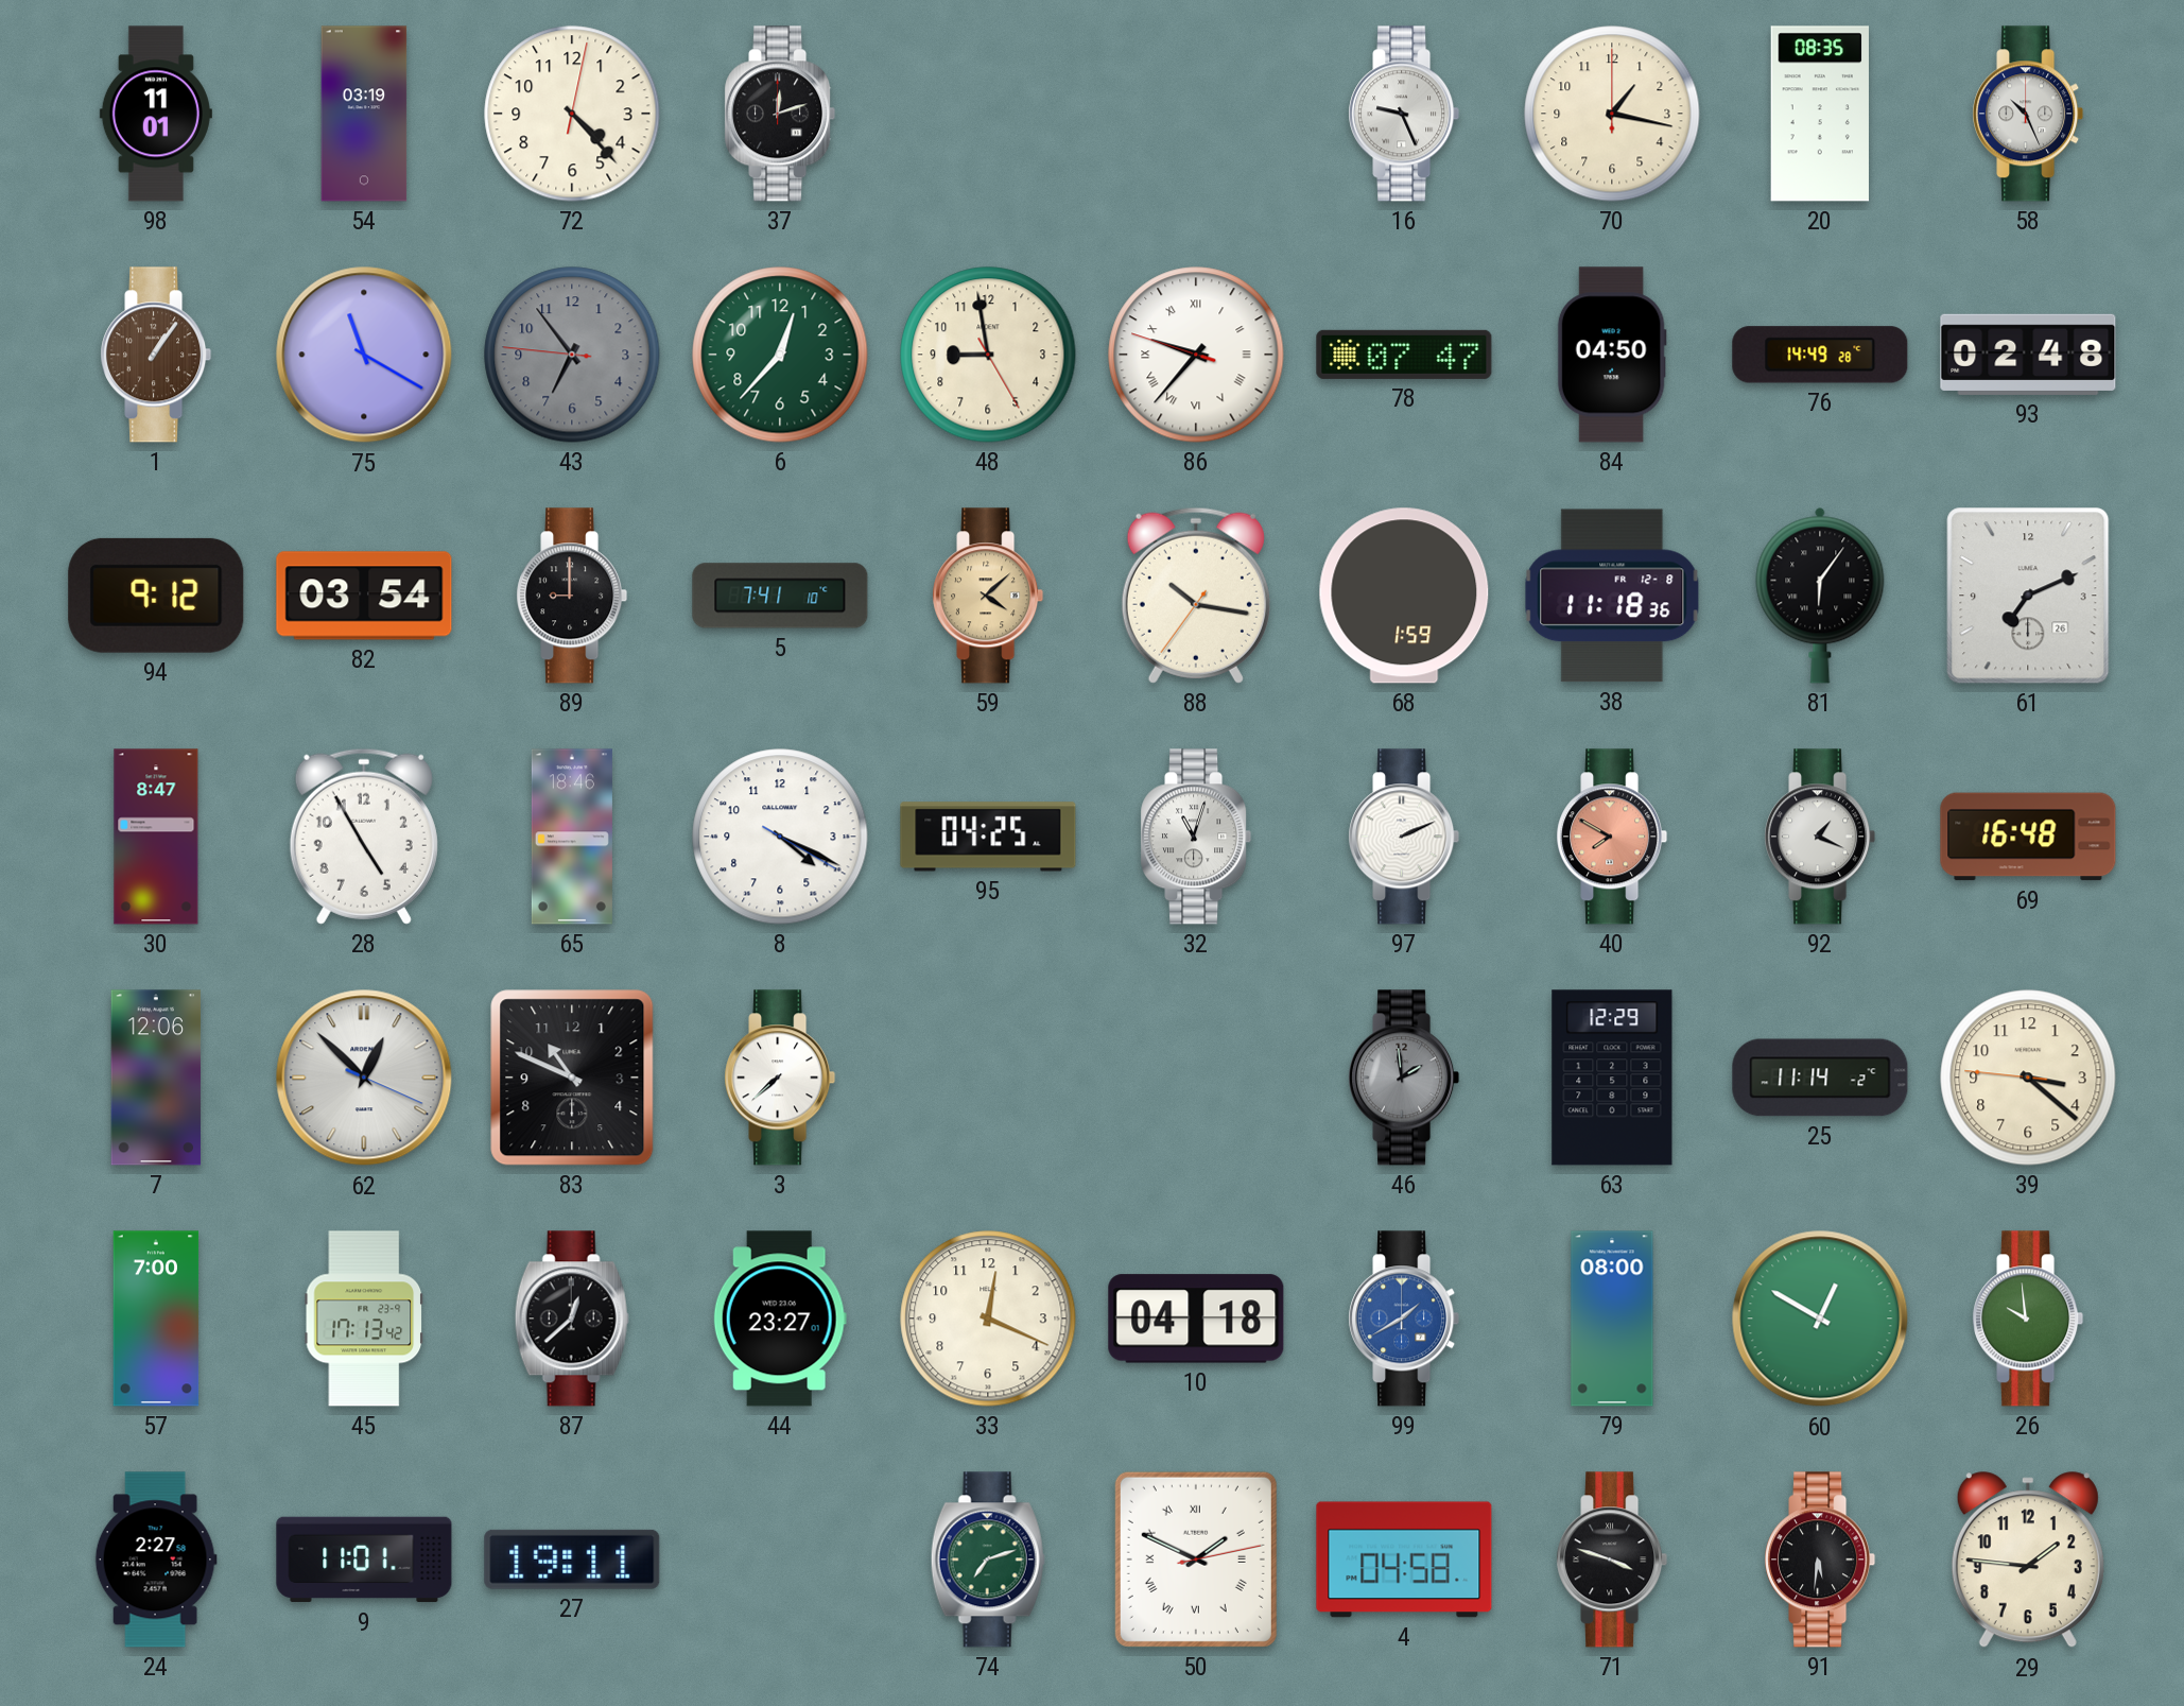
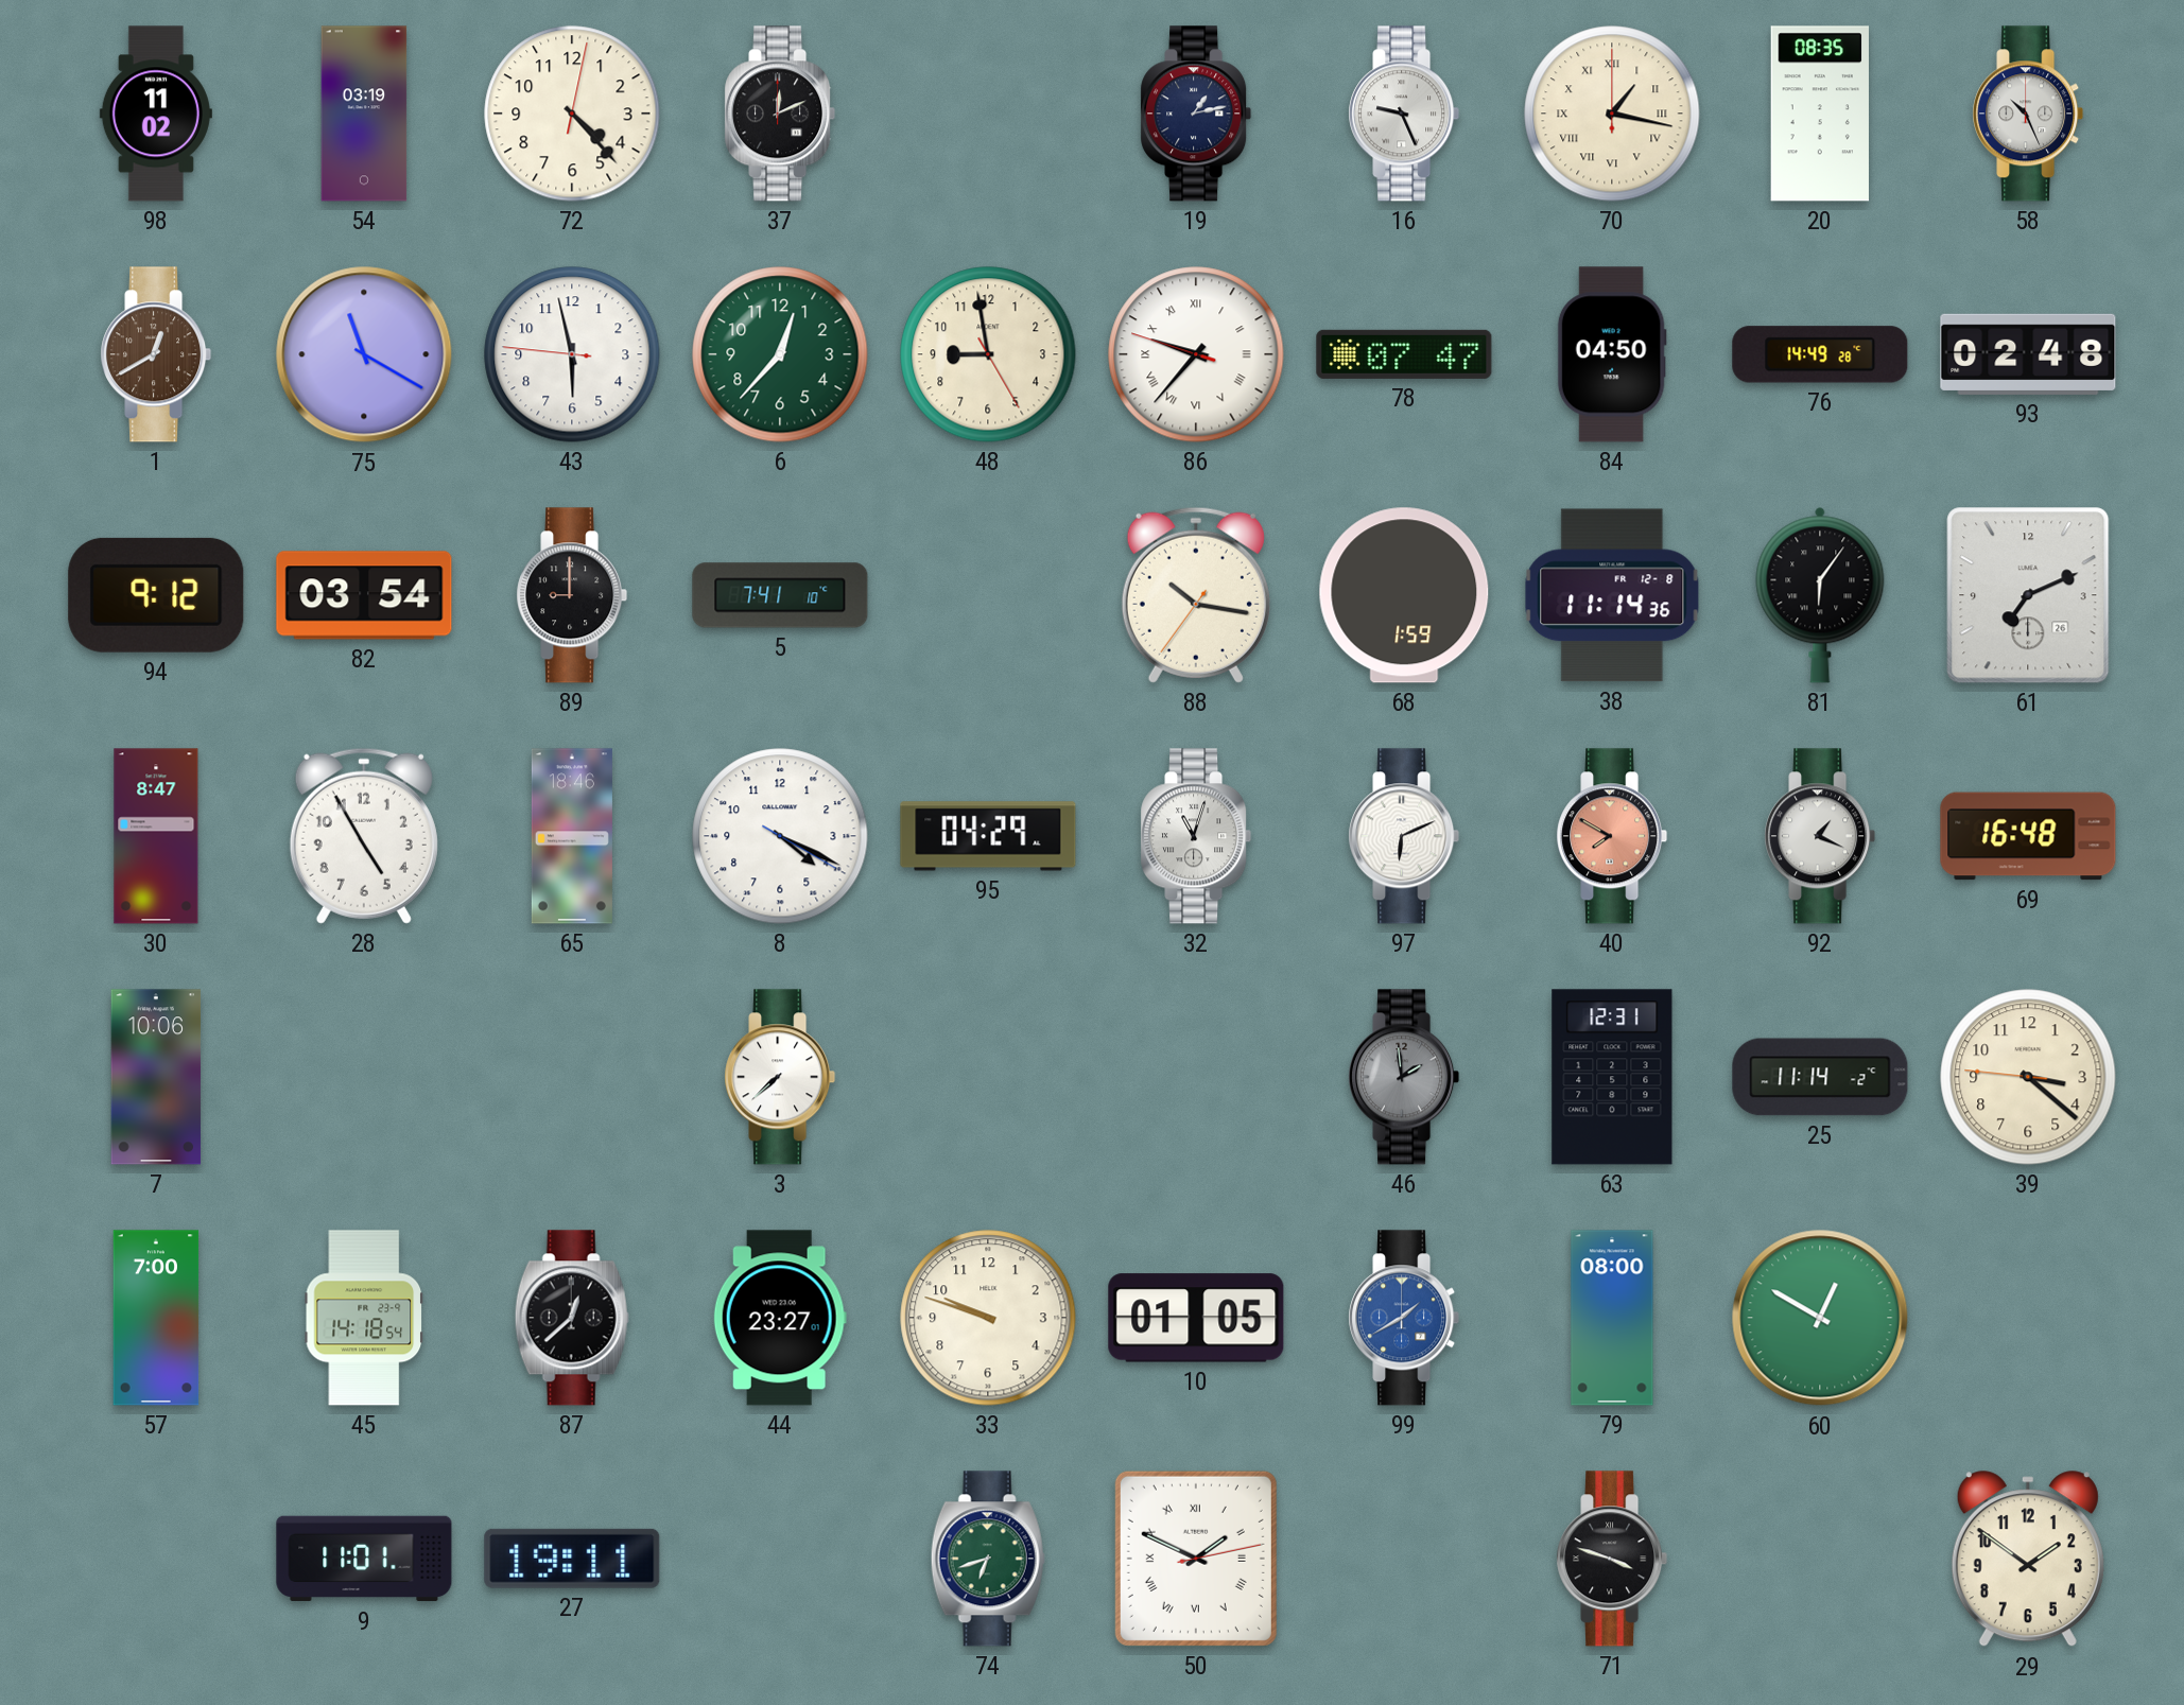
98: 11:01 -> 11:02
37: 12:12 -> 12:11
19: none -> 1:13
70 numerals: Arabic -> Roman
1: 1:06 -> 12:40
43: 6:53 -> 5:57
43 dial: grey -> white
59: 4:08 -> none
38: 11:18 -> 11:14
95: 04:25 -> 04:29
97: 2:11 -> 6:11
7: 12:06 -> 10:06
62: 12:52 -> none
83: 10:49 -> none
63: 12:29 -> 12:31
45: 17:13 -> 14:18
33: 12:19 -> 9:48
10: 04:18 -> 01:05
26: 9:59 -> none
24: 2:27 -> none
74: 7:12 -> 6:42
4: 04:58 -> none
91: 5:31 -> none
29: 1:46 -> 1:51
